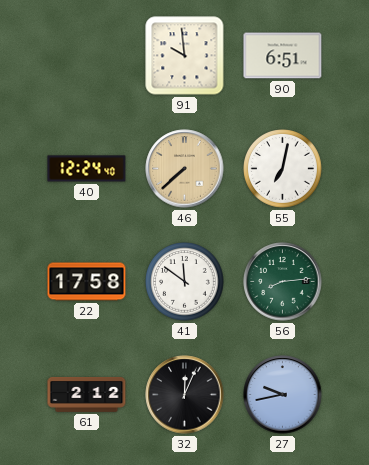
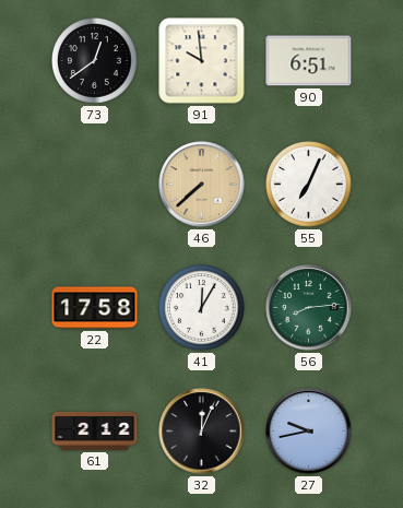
73: none -> 12:39
40: 12:24 -> none
55: 7:02 -> 7:04
41: 11:51 -> 12:05
